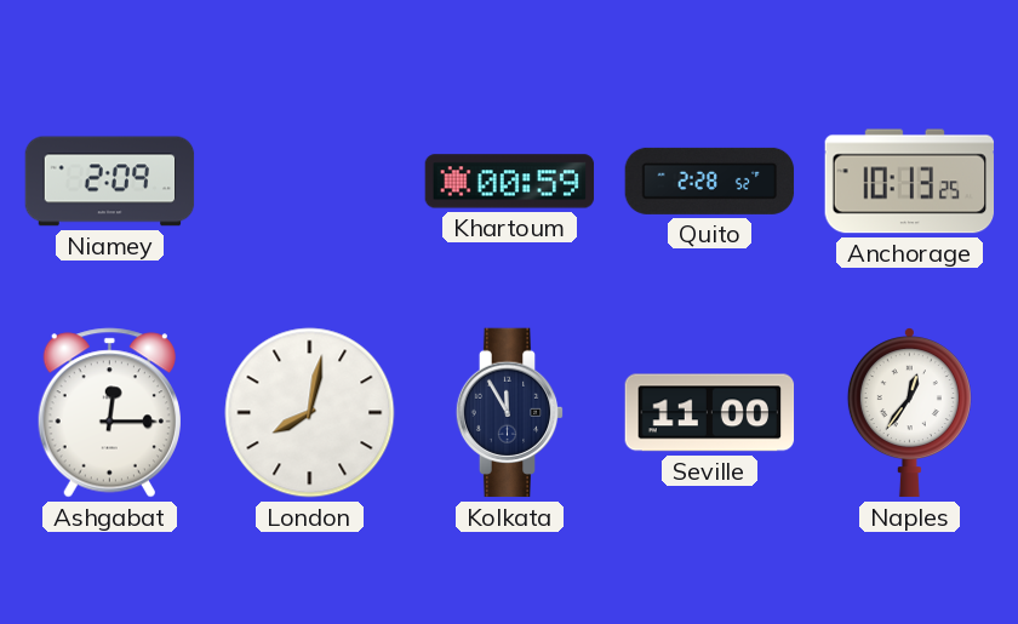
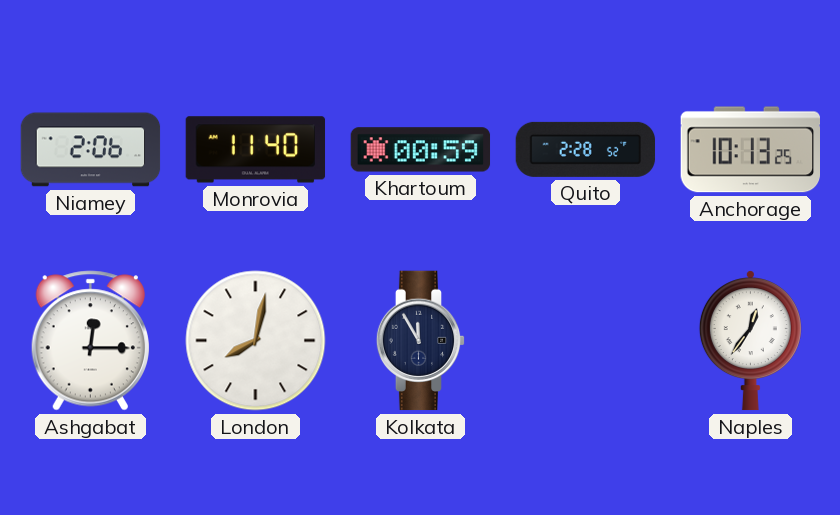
Niamey: 2:09 -> 2:06
Monrovia: none -> 11:40
Seville: 11:00 -> none
